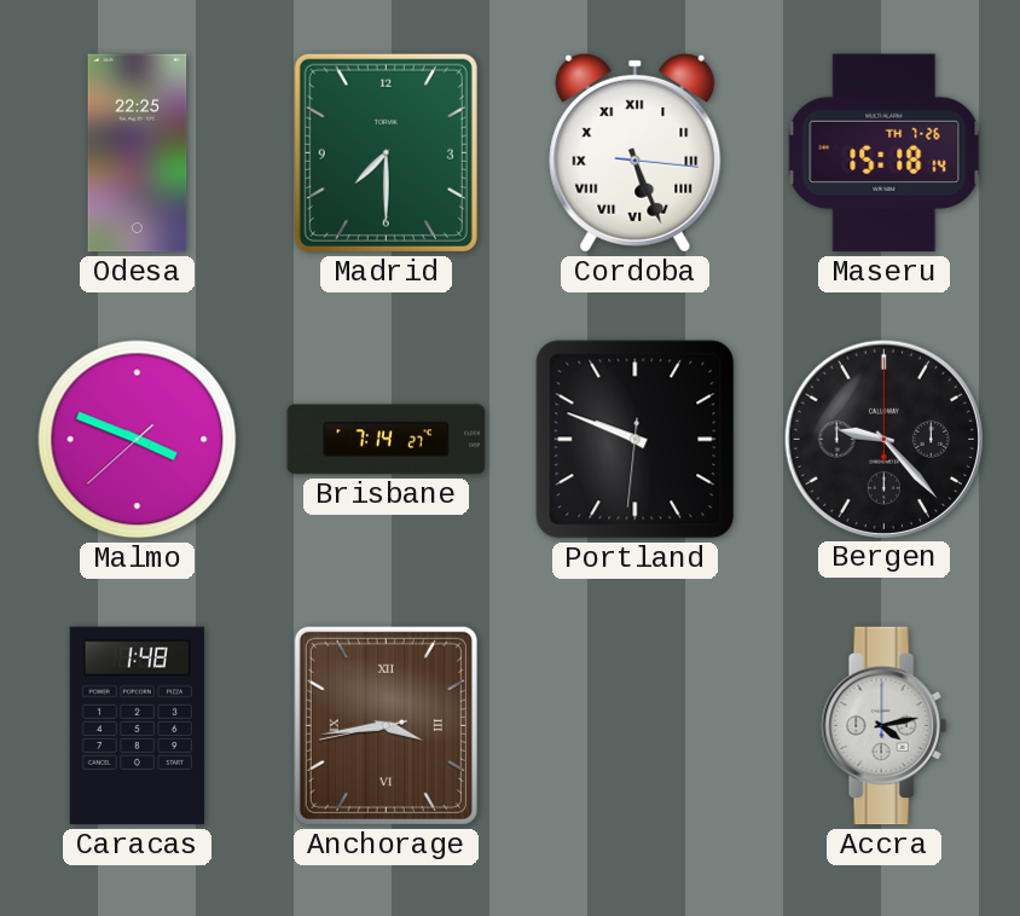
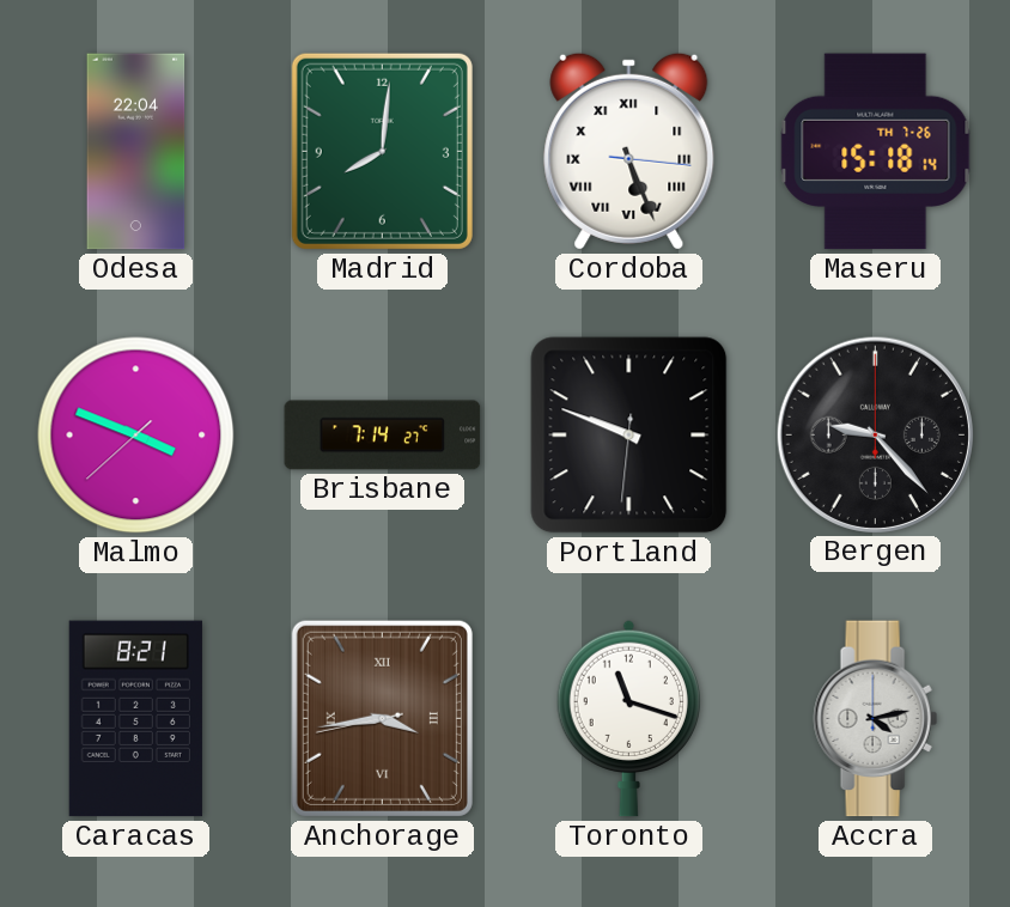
Odesa: 22:25 -> 22:04
Madrid: 7:30 -> 8:01
Caracas: 1:48 -> 8:21
Toronto: none -> 11:18
